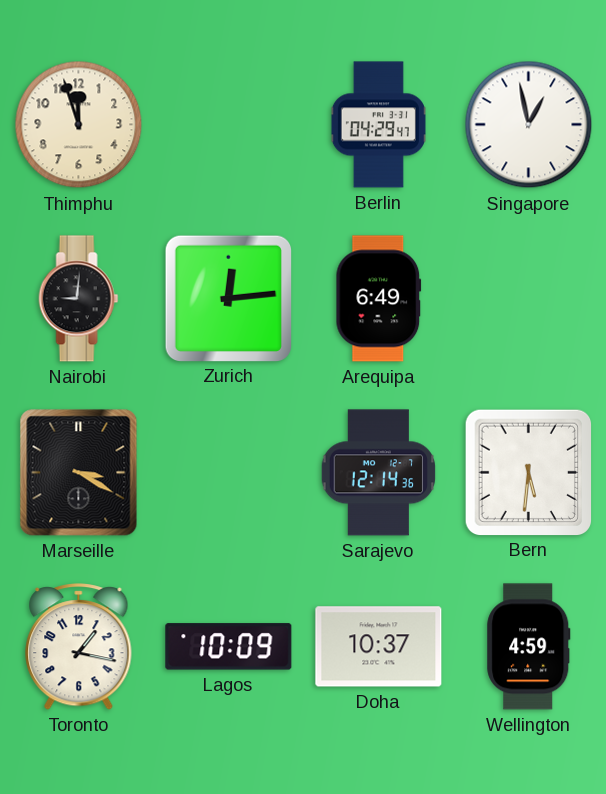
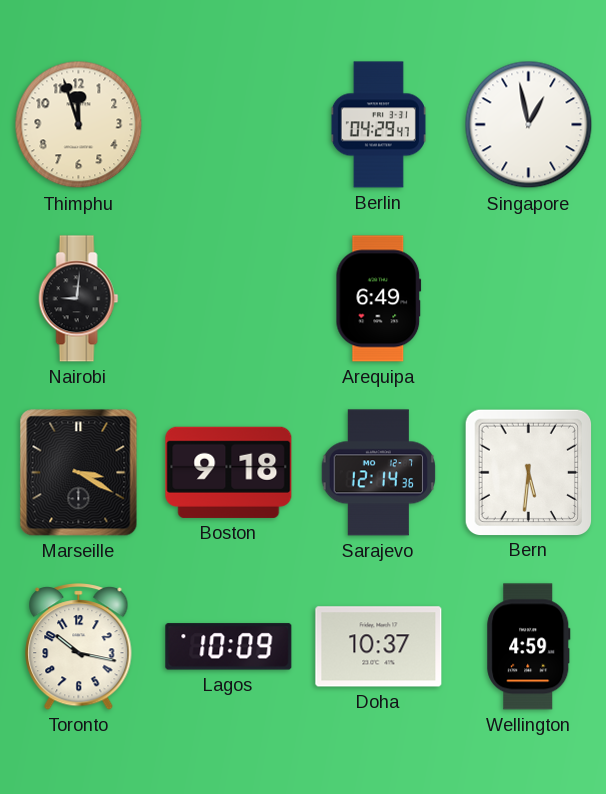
Zurich: 12:14 -> none
Boston: none -> 9:18
Toronto: 1:17 -> 10:17
